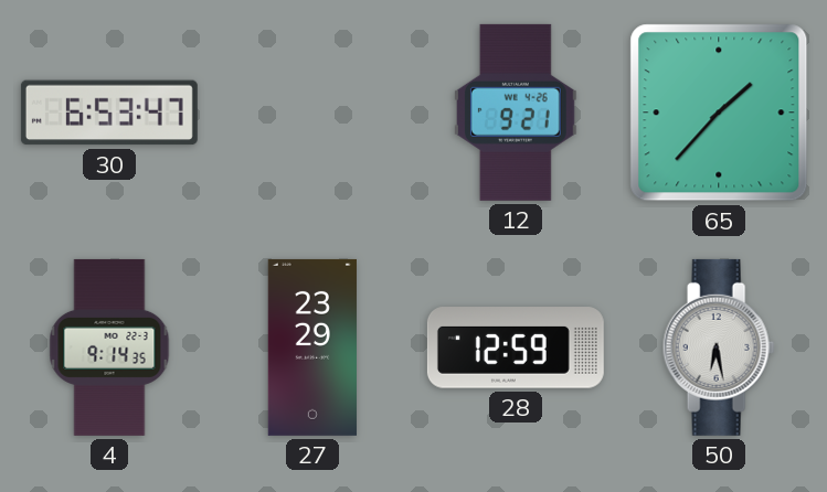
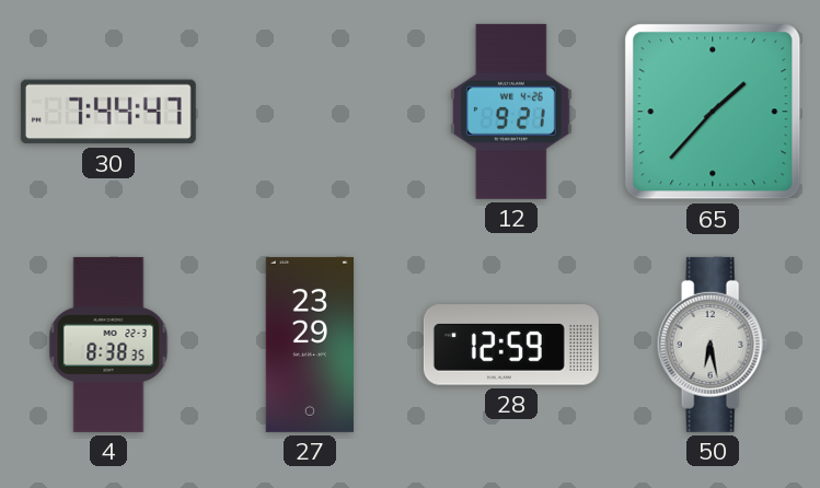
30: 6:53 -> 7:44
4: 9:14 -> 8:38
